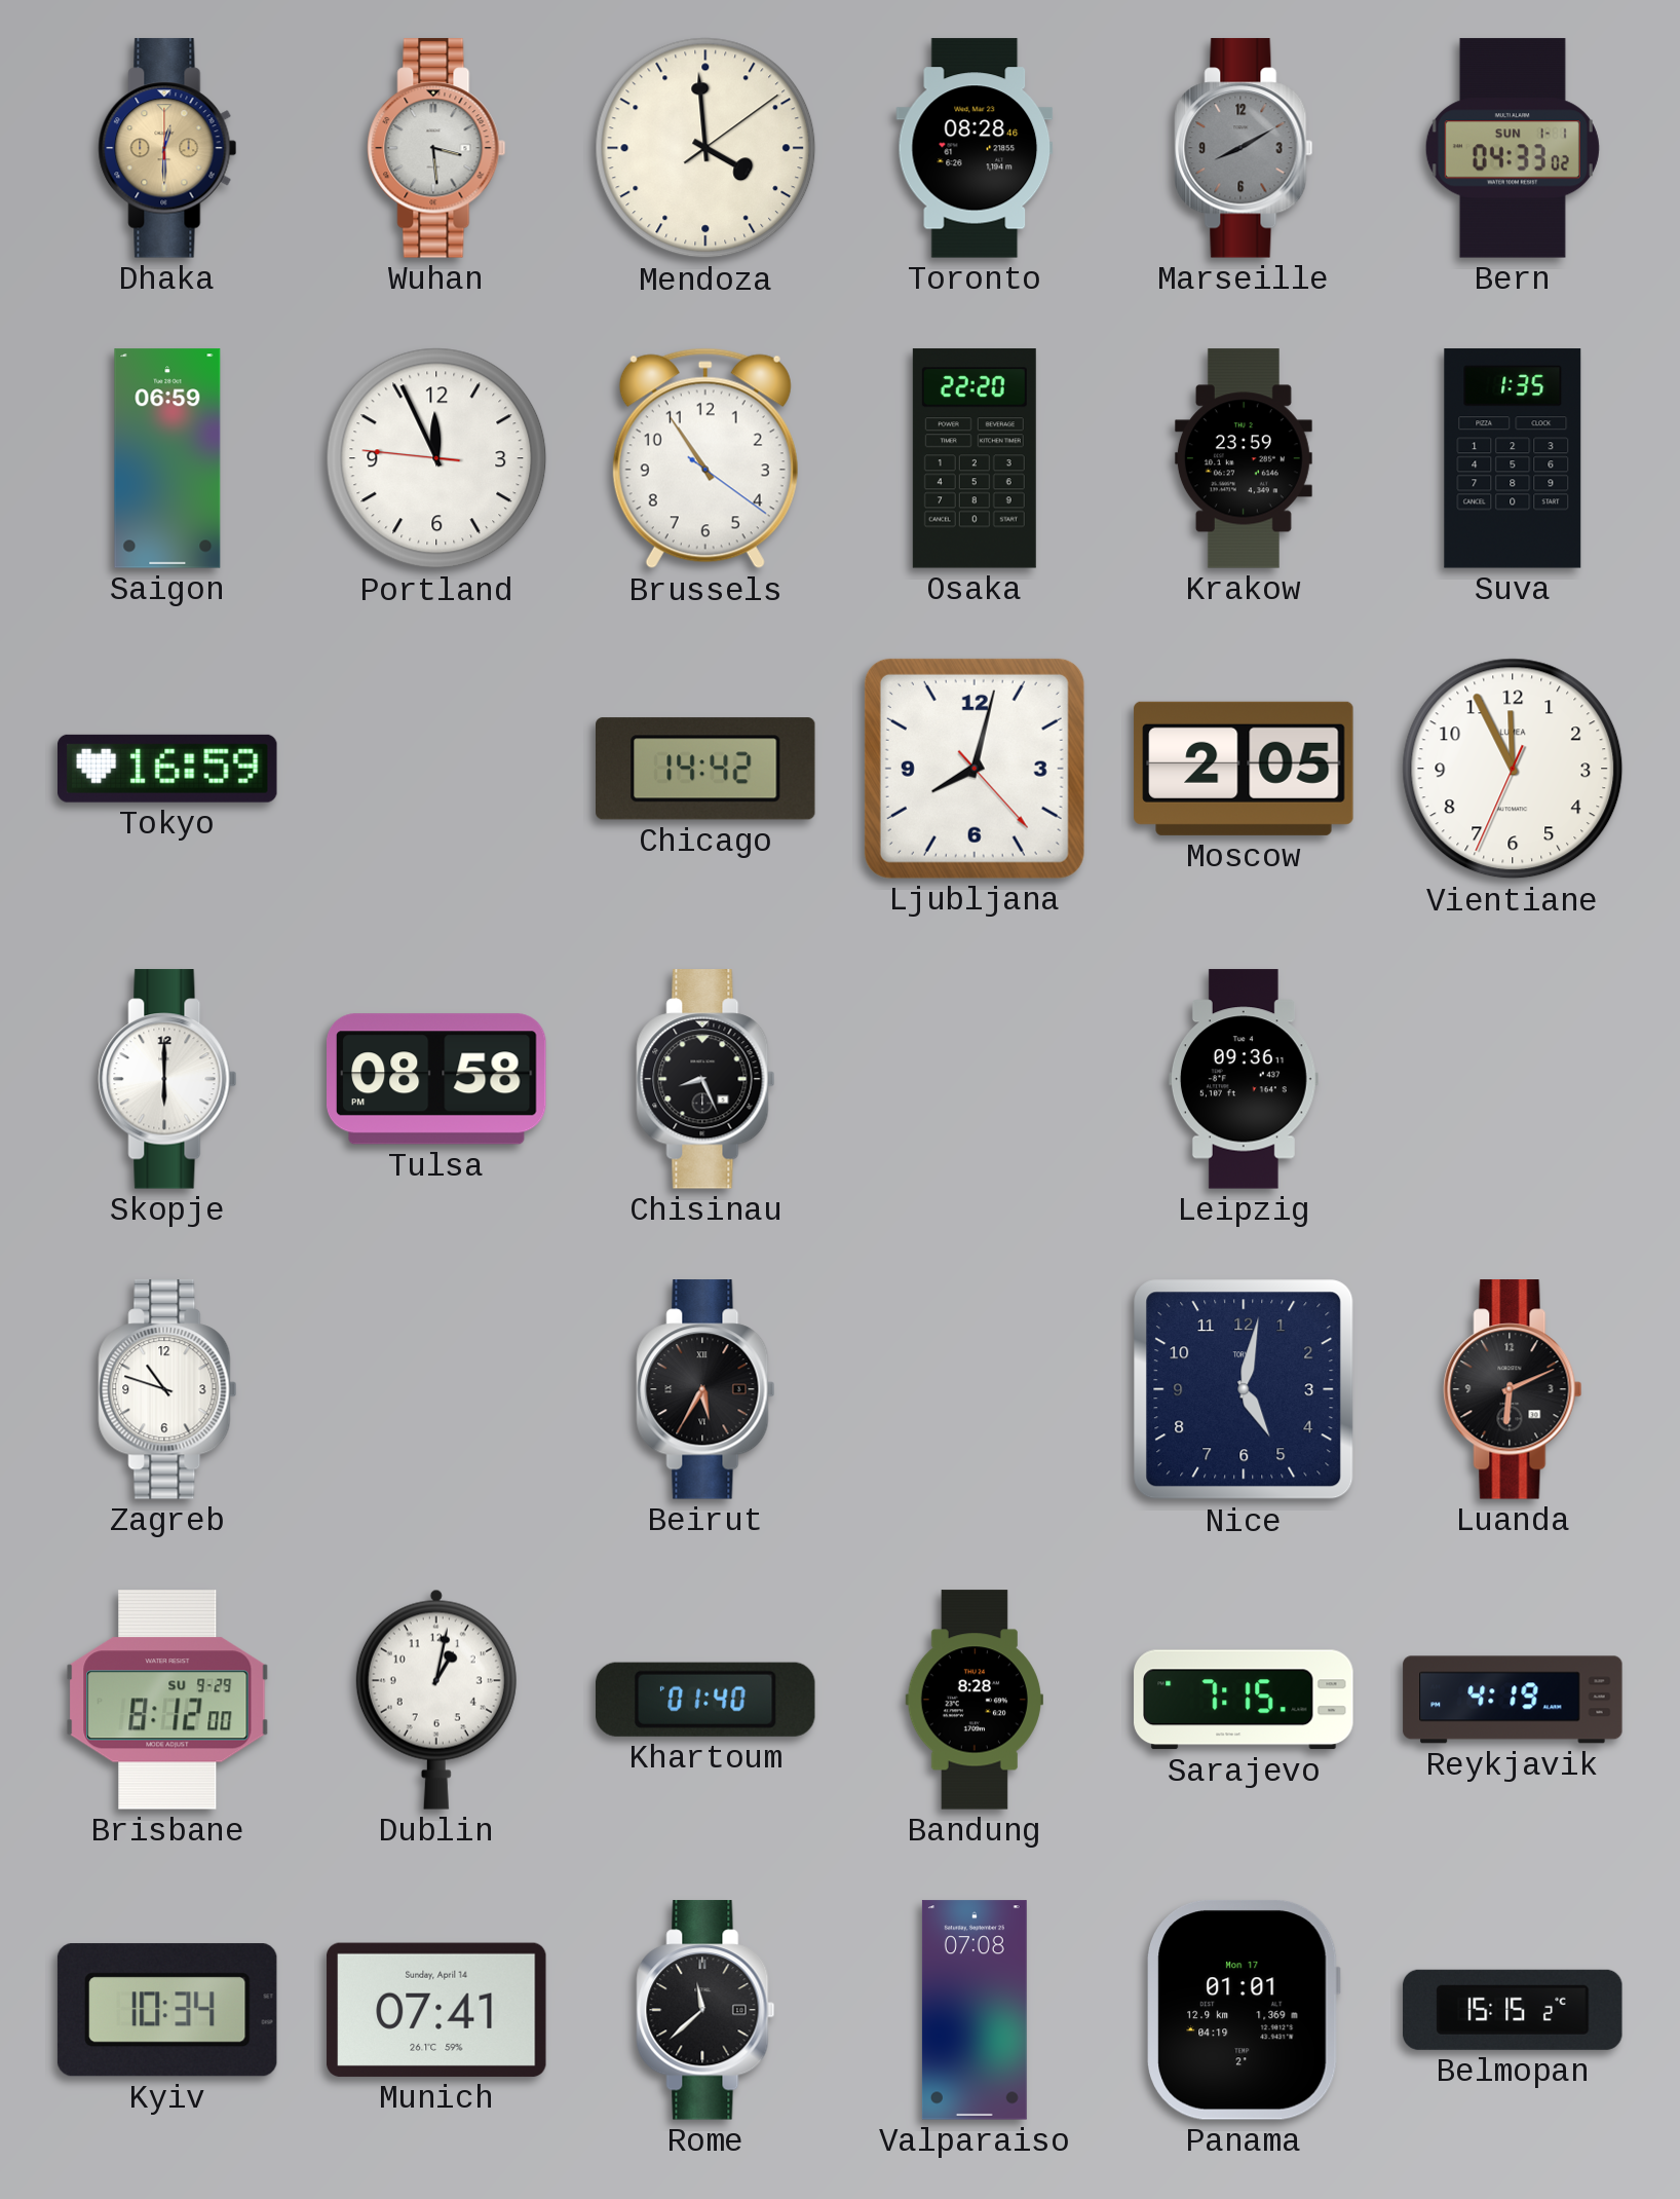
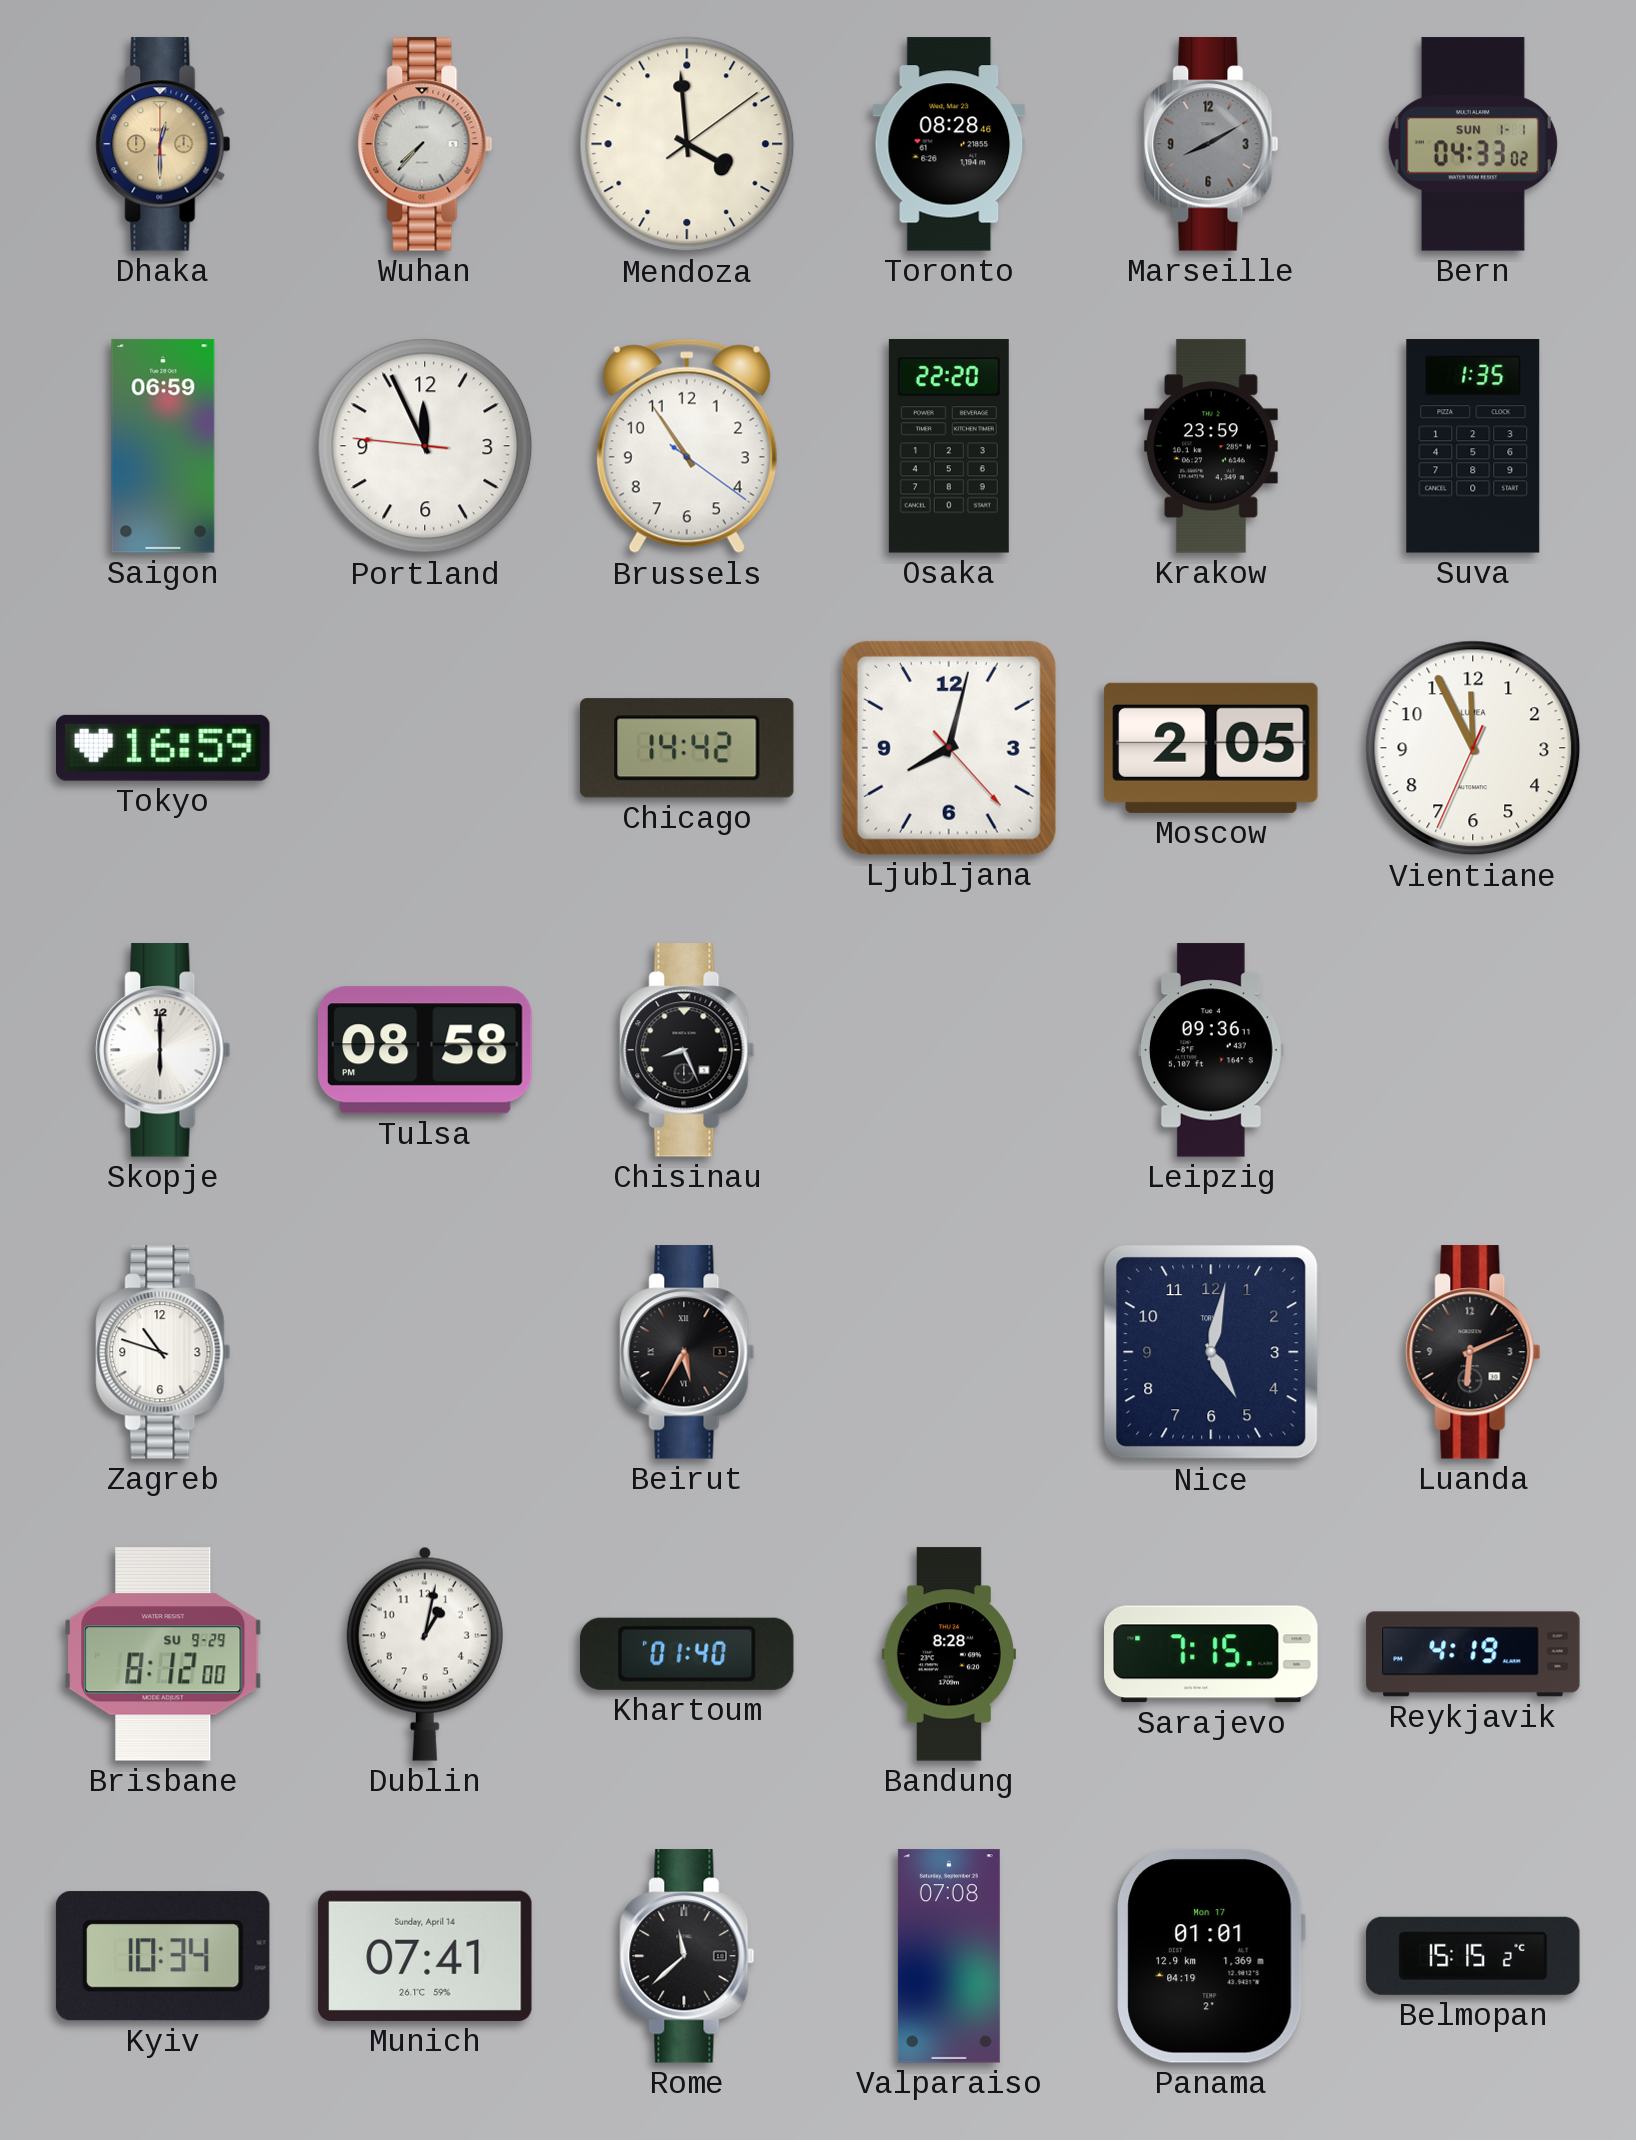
Wuhan: 3:29 -> 7:37
